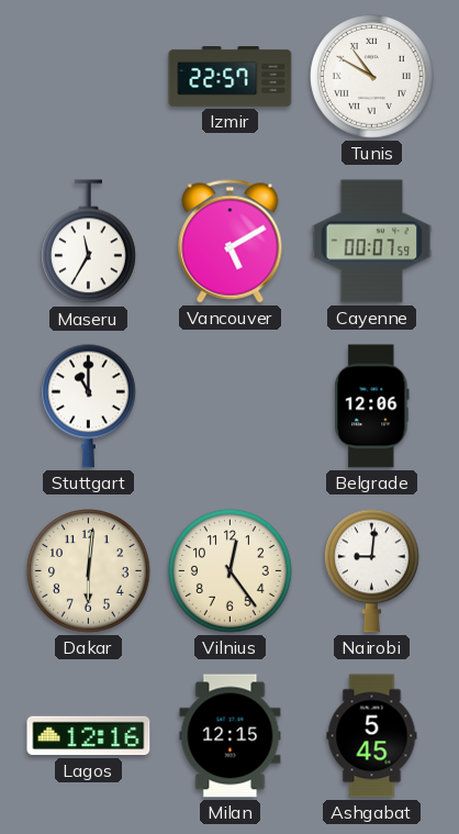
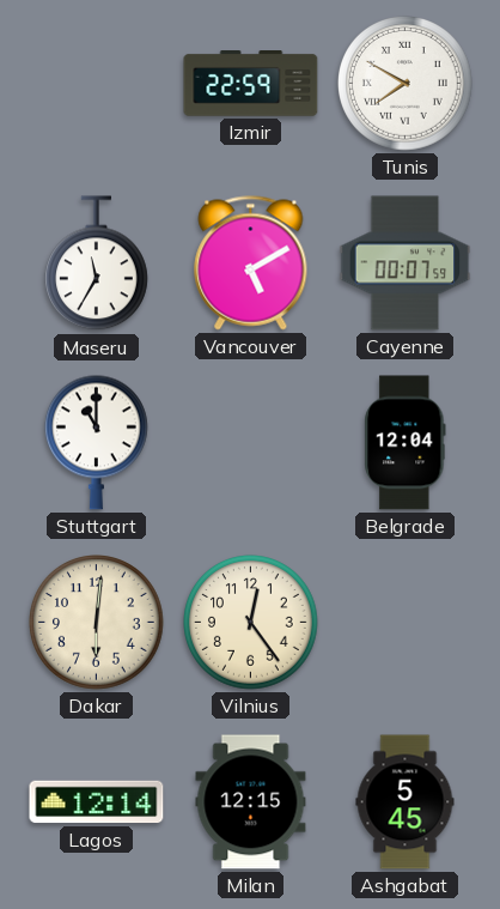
Izmir: 22:57 -> 22:59
Tunis: 10:50 -> 7:50
Belgrade: 12:06 -> 12:04
Nairobi: 9:01 -> none
Lagos: 12:16 -> 12:14
